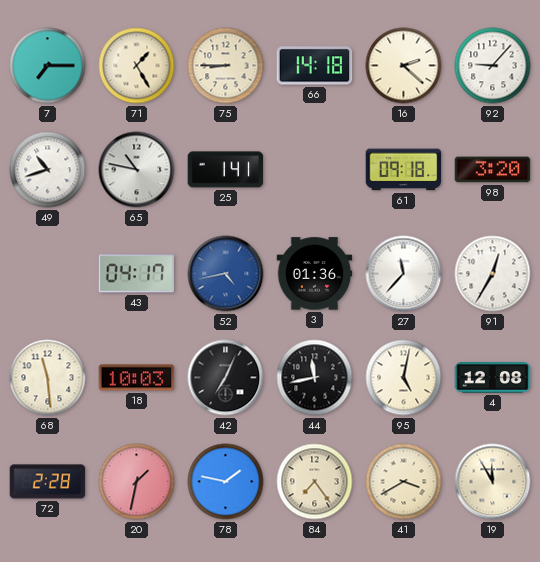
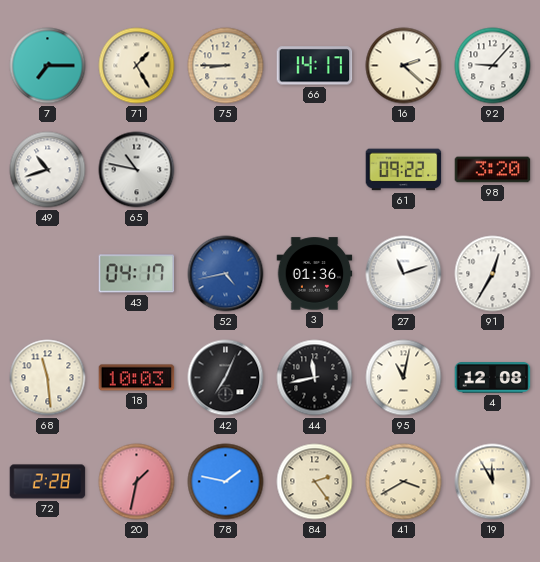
66: 14:18 -> 14:17
25: 1:41 -> none
61: 09:18 -> 09:22
27: 11:37 -> 11:12
95: 5:02 -> 11:02
84: 7:24 -> 2:24
